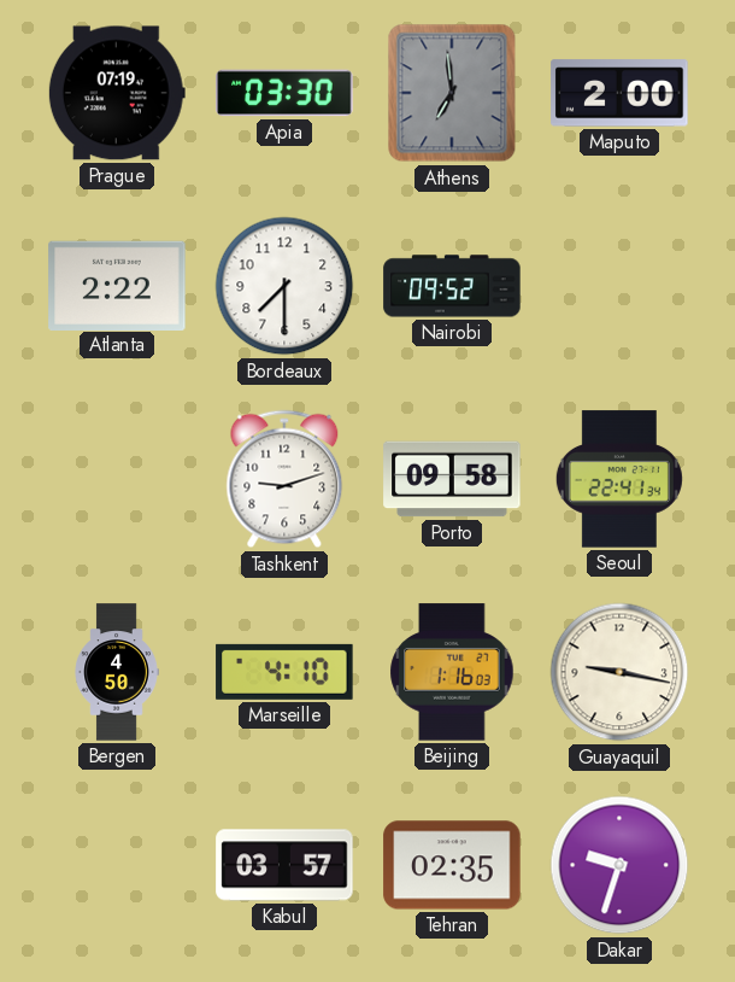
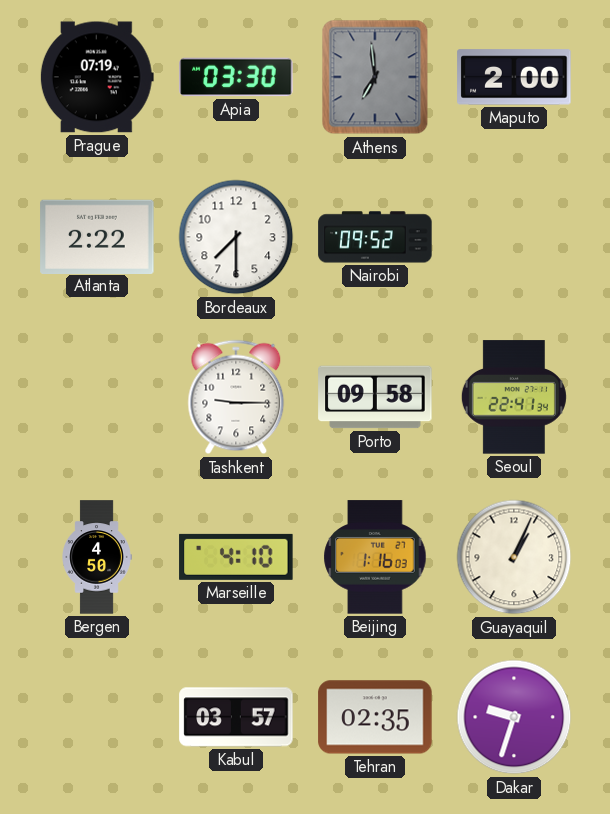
Tashkent: 9:12 -> 9:15
Guayaquil: 9:17 -> 1:04
